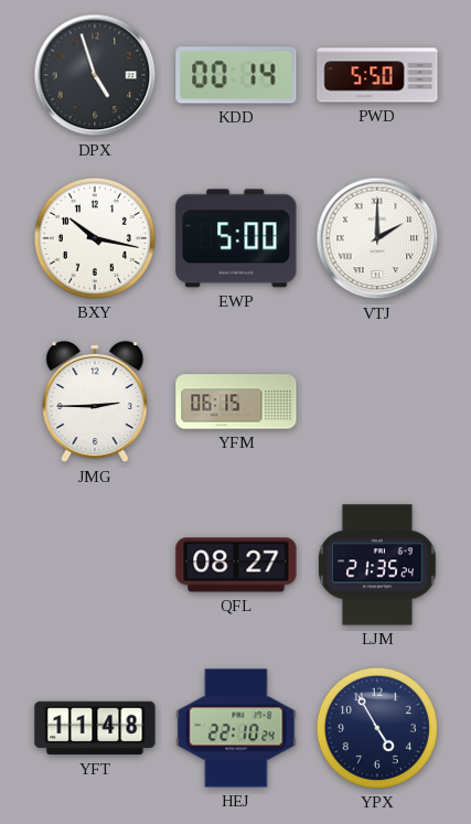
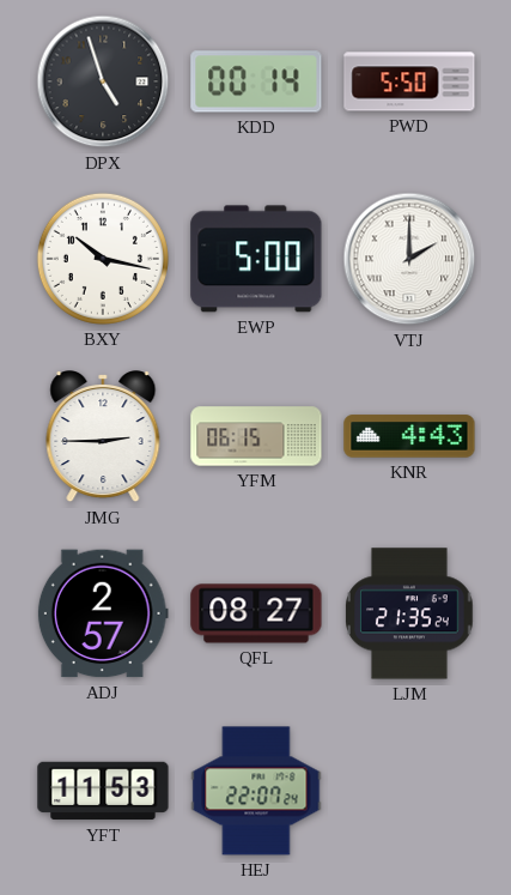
KNR: none -> 4:43
ADJ: none -> 2:57
YFT: 11:48 -> 11:53
HEJ: 22:10 -> 22:07
YPX: 4:55 -> none
